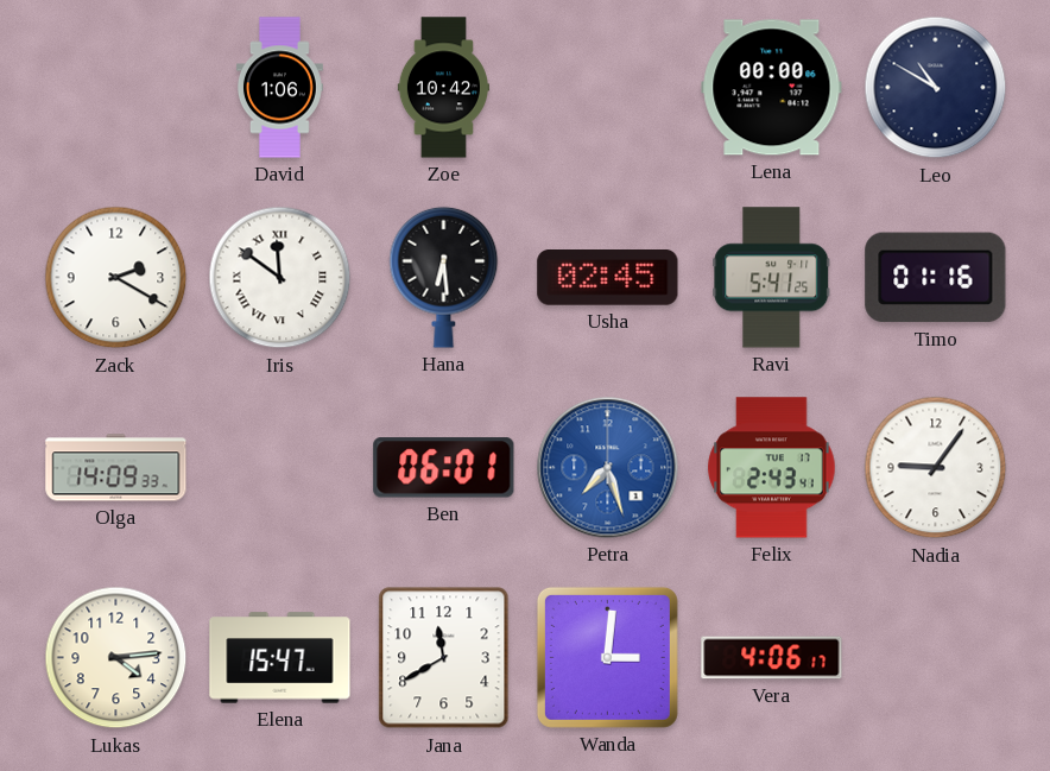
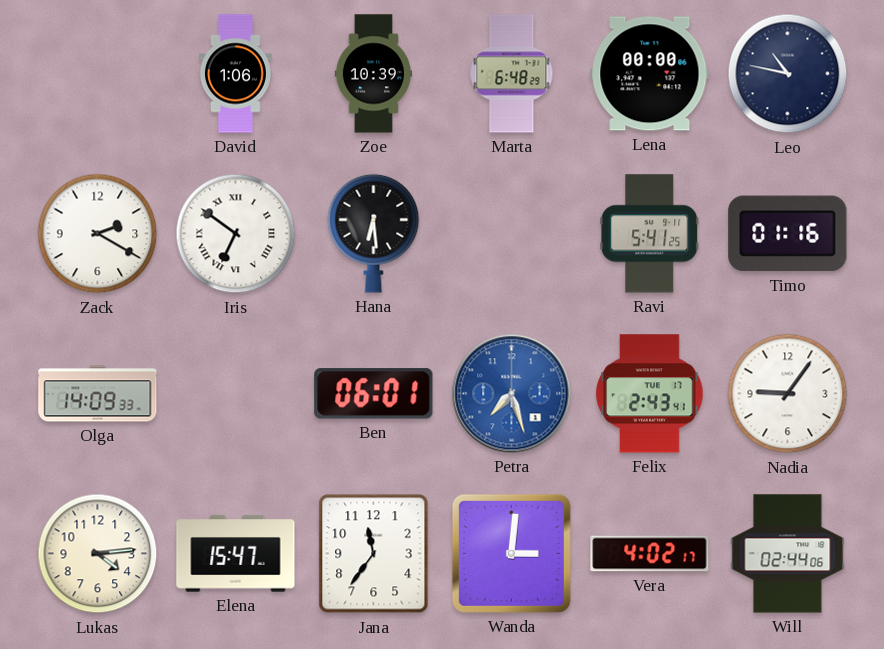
Zoe: 10:42 -> 10:39
Marta: none -> 6:48
Leo: 10:50 -> 10:47
Iris: 11:51 -> 6:51
Usha: 02:45 -> none
Jana: 11:40 -> 11:36
Vera: 4:06 -> 4:02
Will: none -> 02:44
